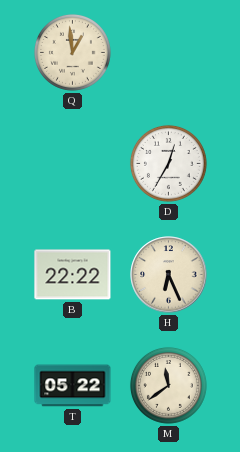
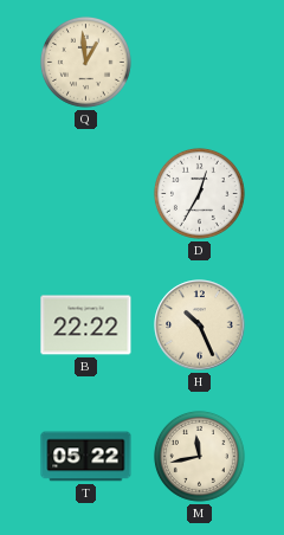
H: 6:26 -> 10:26
M: 11:39 -> 11:43
